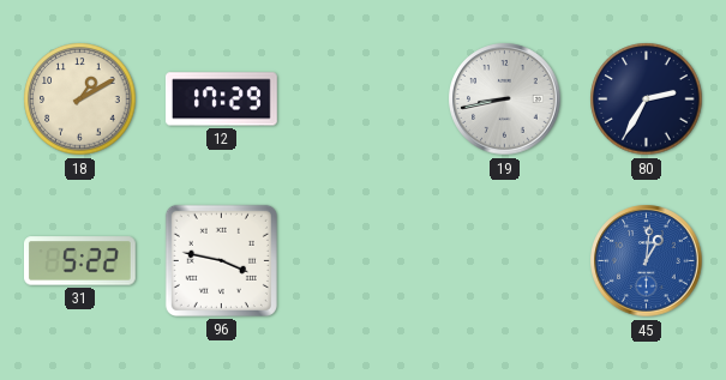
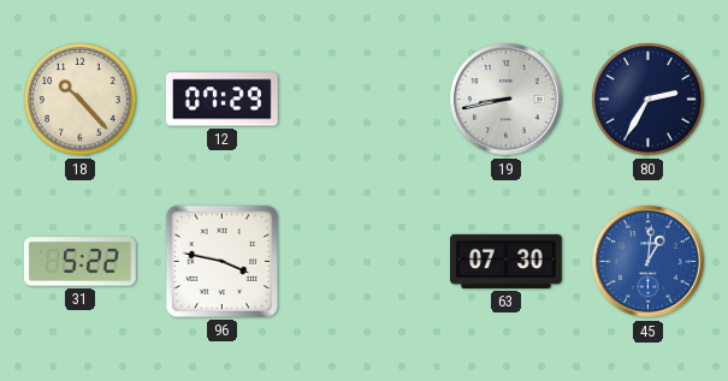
18: 1:10 -> 10:23
12: 17:29 -> 07:29
63: none -> 07:30
